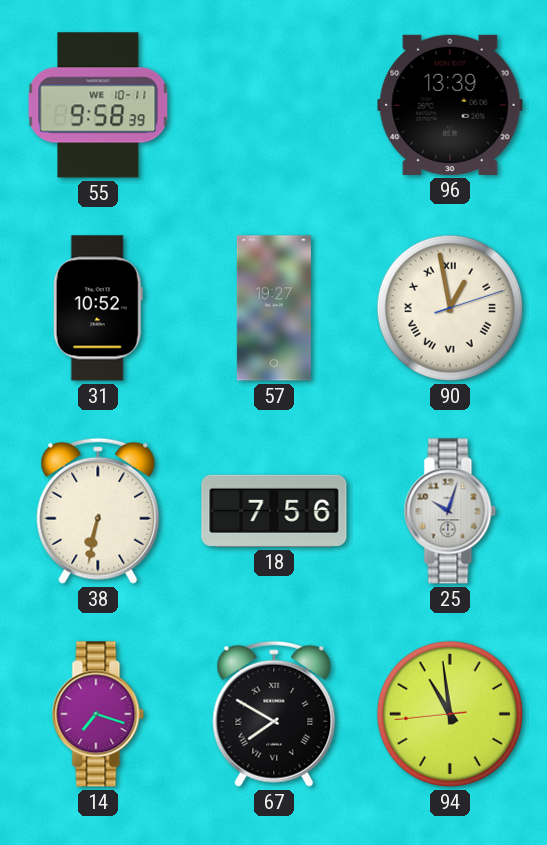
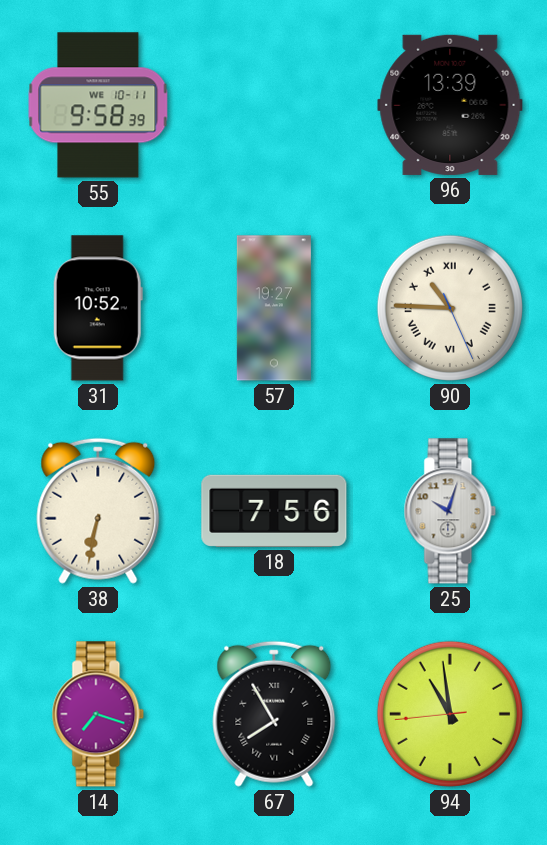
90: 12:58 -> 10:45
67: 7:50 -> 7:55
